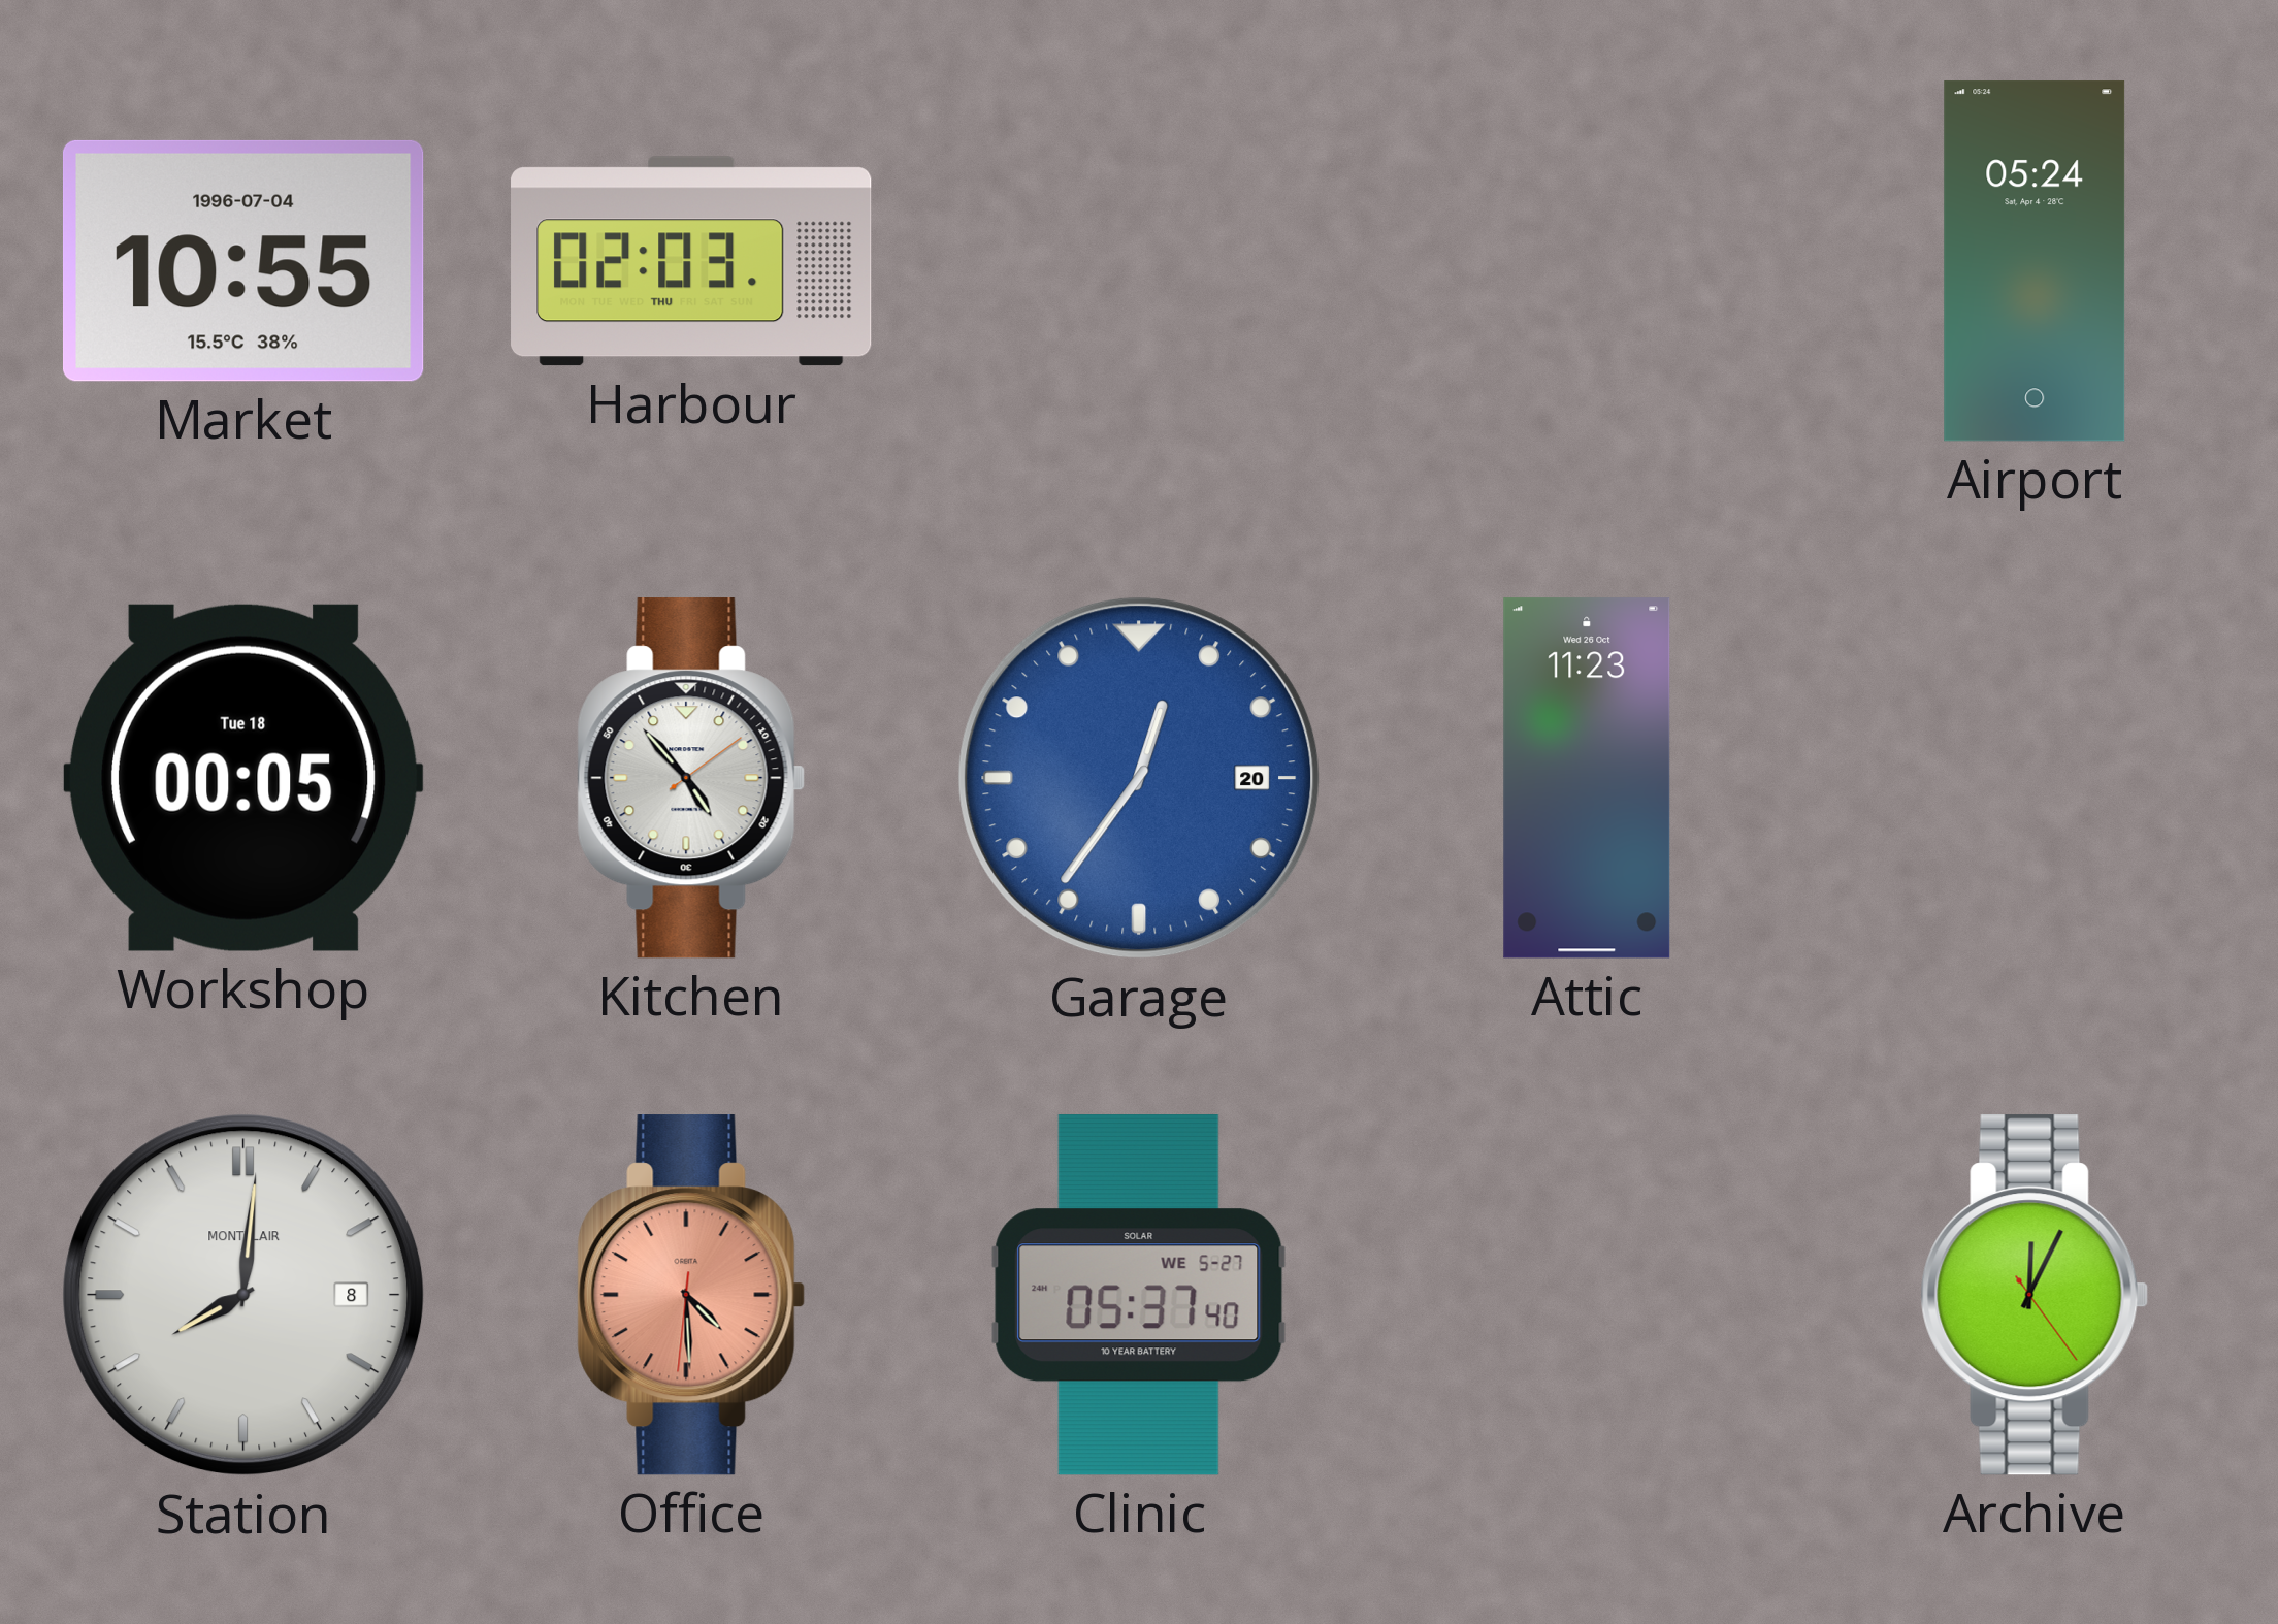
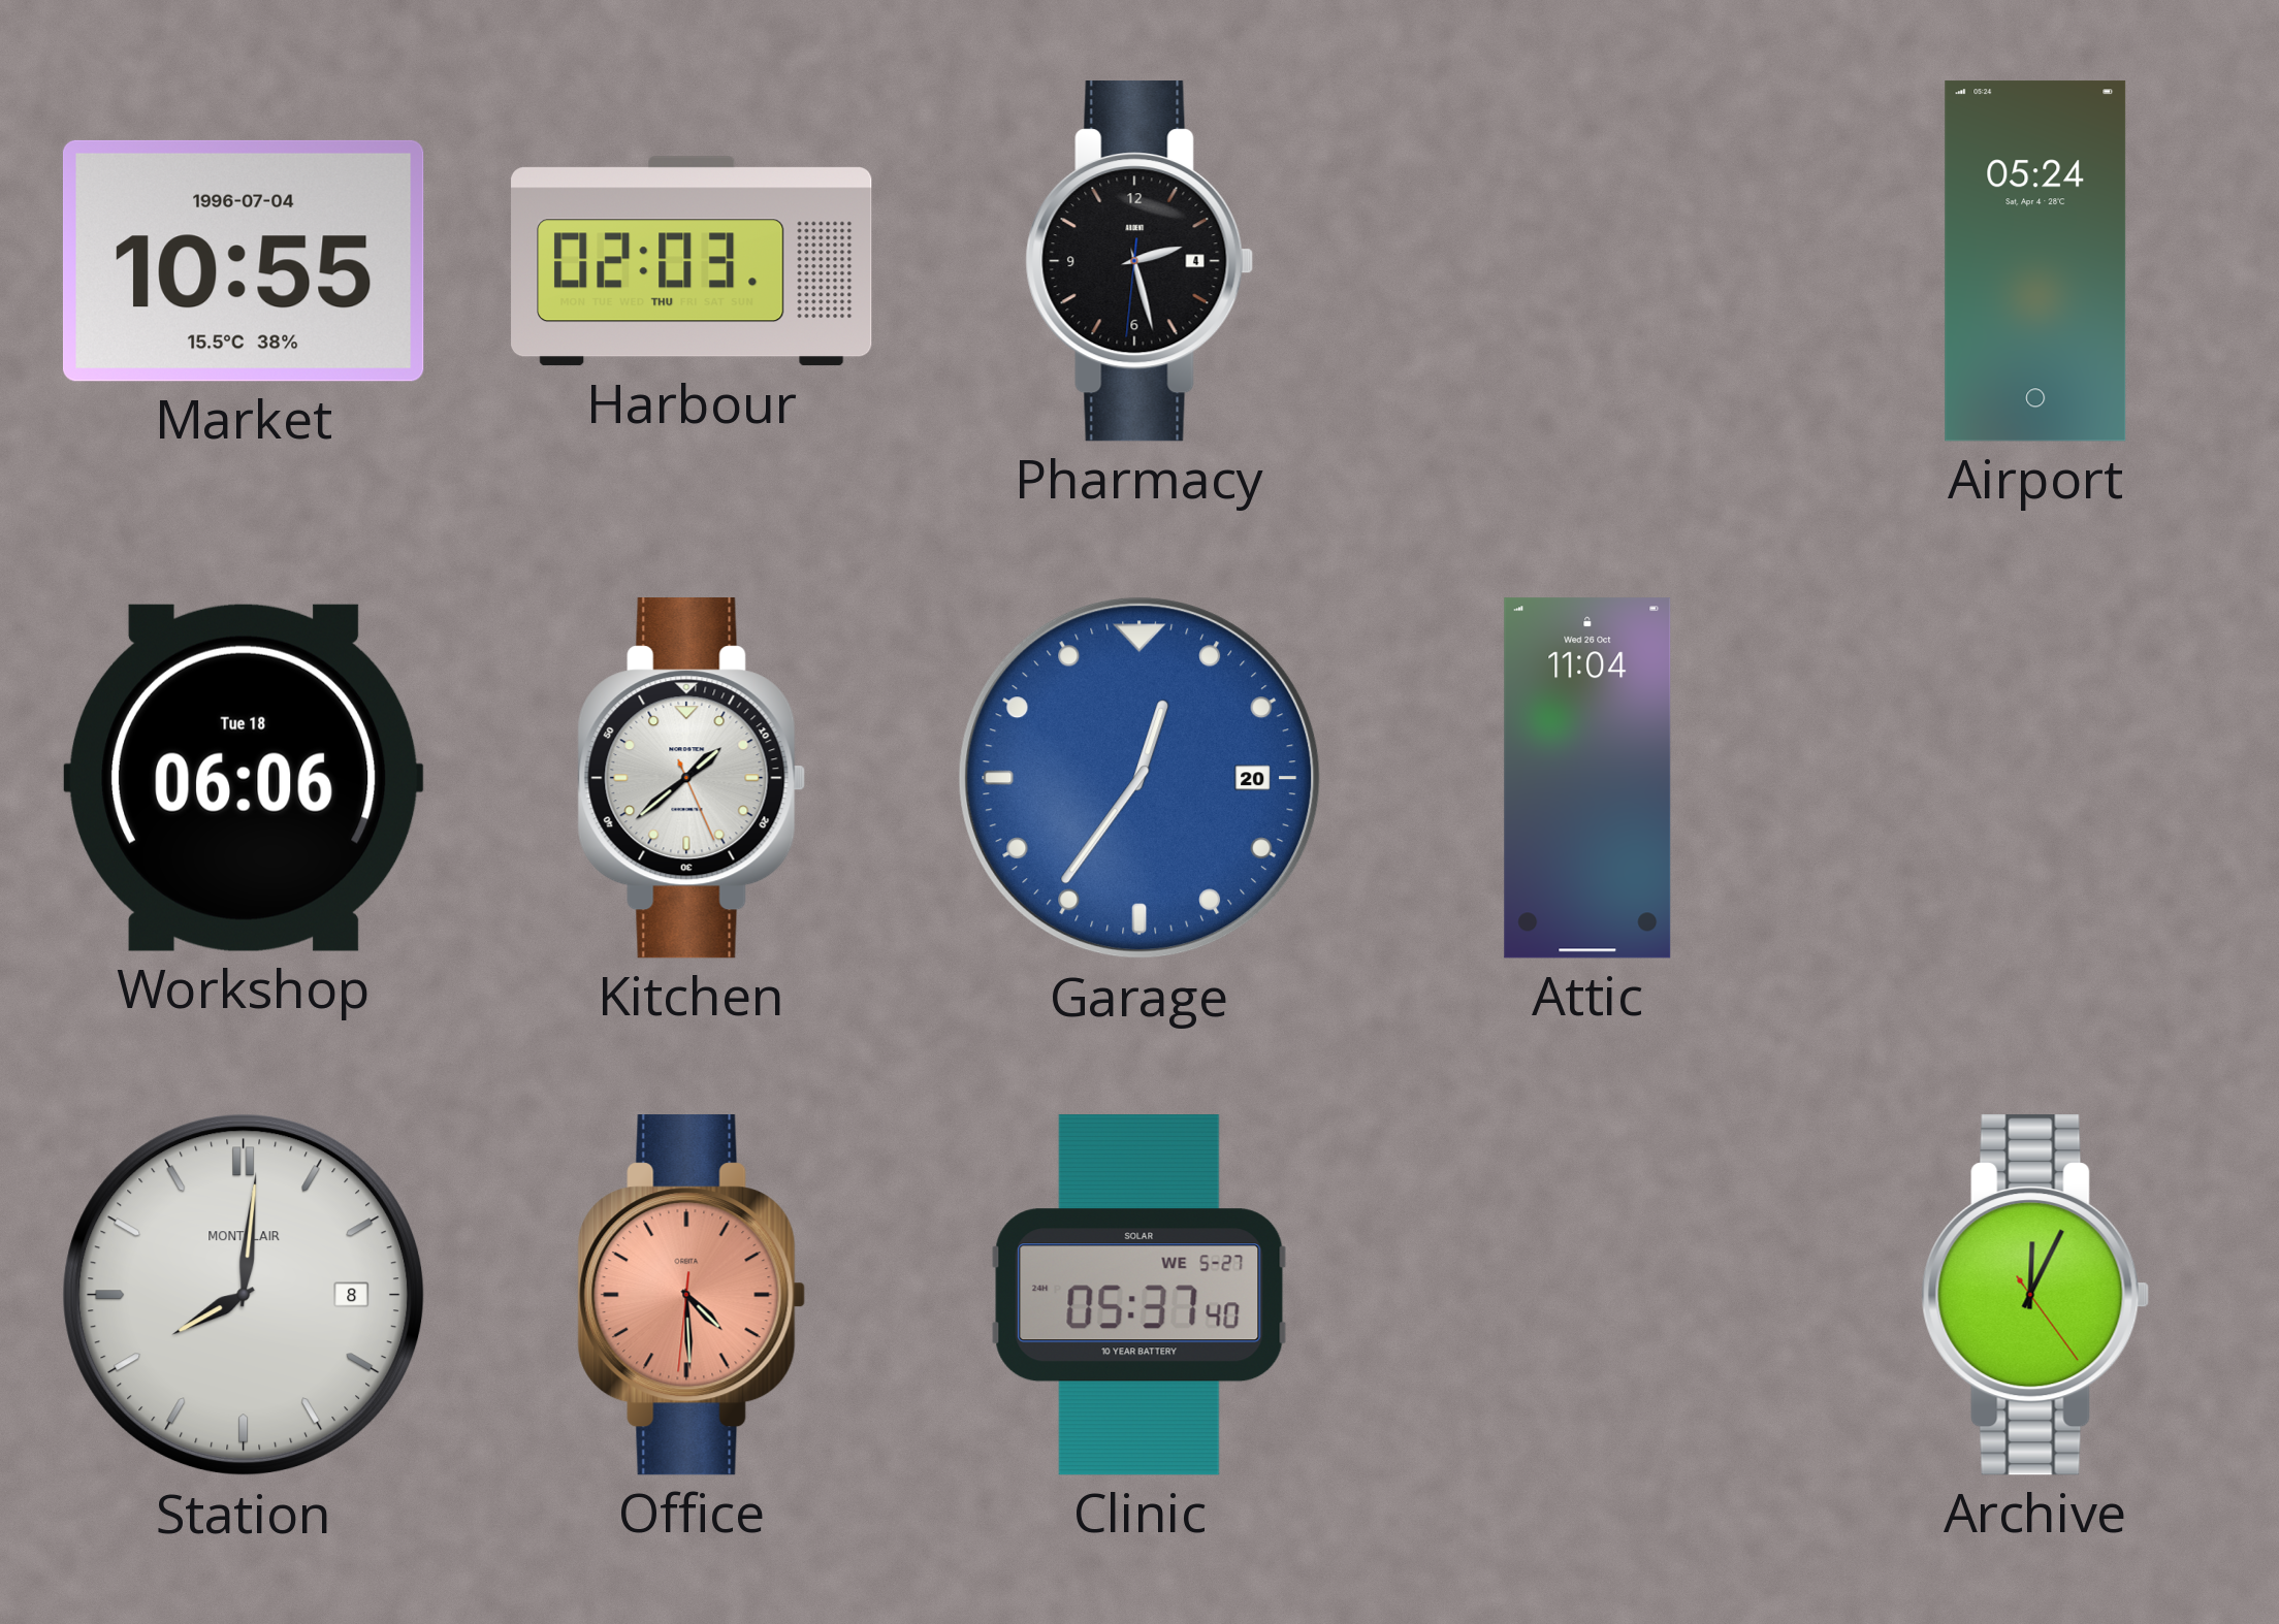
Pharmacy: none -> 2:27
Workshop: 00:05 -> 06:06
Kitchen: 4:53 -> 1:38
Attic: 11:23 -> 11:04
